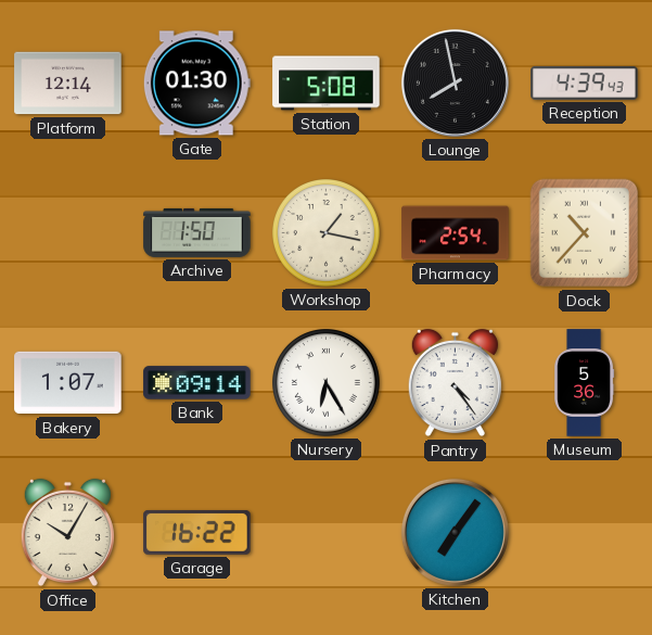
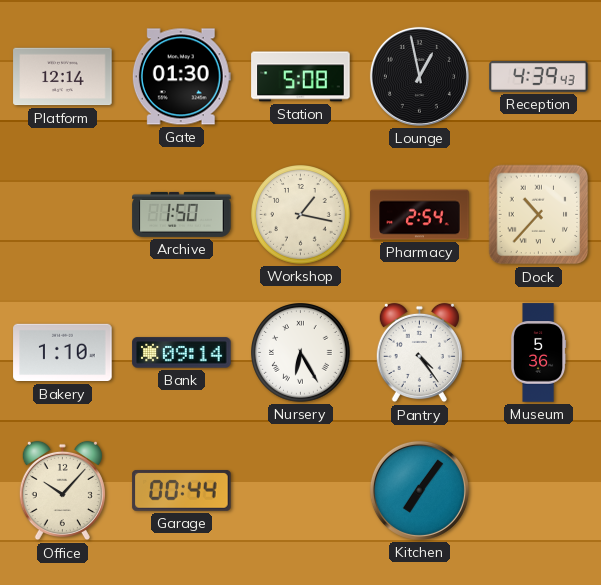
Lounge: 7:58 -> 12:58
Bakery: 1:07 -> 1:10
Office: 10:05 -> 10:07
Garage: 16:22 -> 00:44
